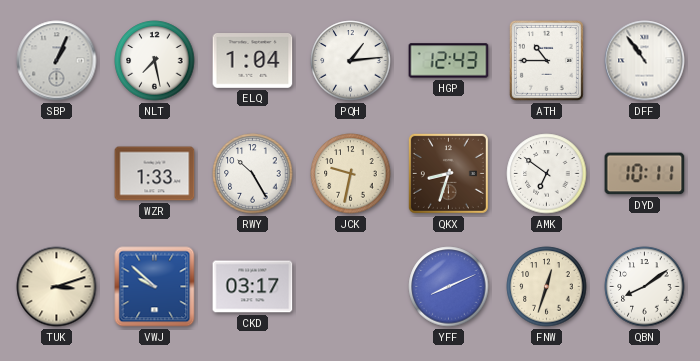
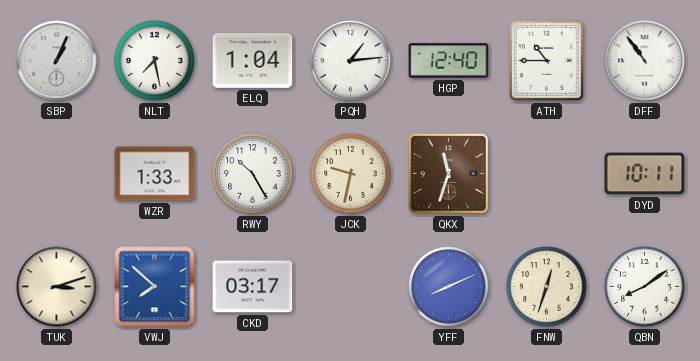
HGP: 12:43 -> 12:40
QKX: 8:33 -> 11:33
AMK: 6:51 -> none
VWJ: 9:52 -> 7:52
